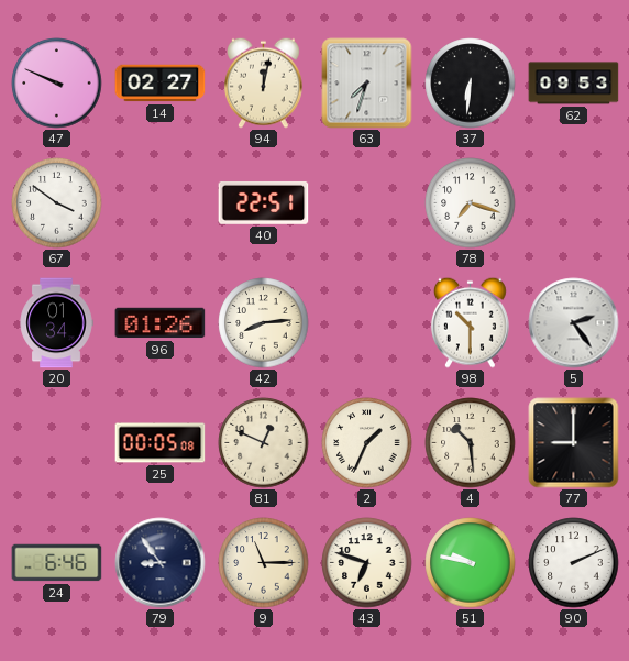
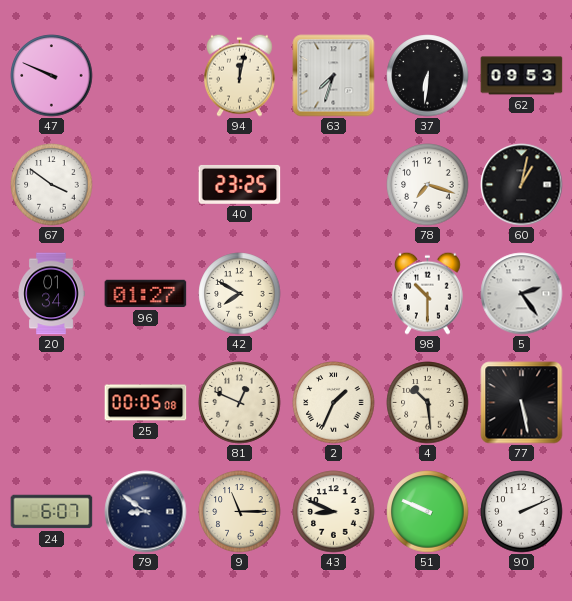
14: 02:27 -> none
40: 22:51 -> 23:25
60: none -> 1:02
96: 01:26 -> 01:27
42: 8:14 -> 7:50
77: 9:00 -> 5:28
24: 6:46 -> 6:07
79: 8:54 -> 8:51
43: 6:48 -> 8:49
51: 9:47 -> 9:49
